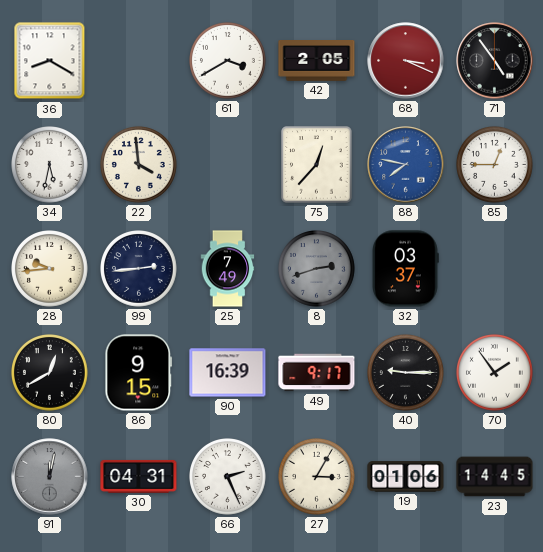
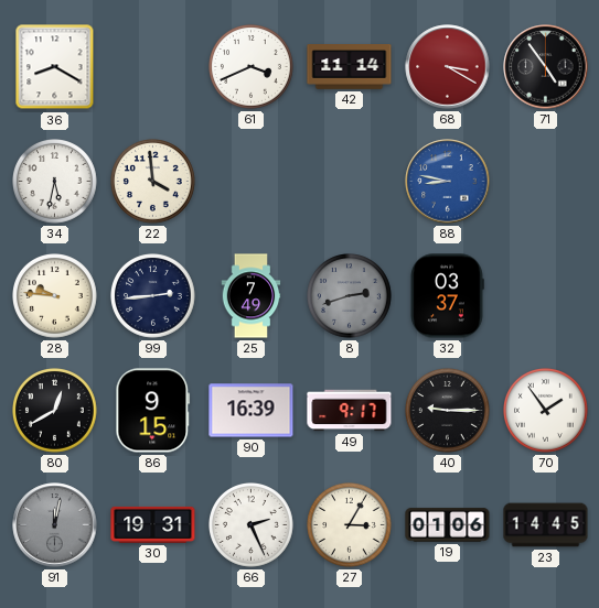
61: 3:40 -> 3:41
42: 2:05 -> 11:14
68: 3:19 -> 3:20
75: 12:37 -> none
88: 7:47 -> 8:47
85: 12:45 -> none
28: 9:44 -> 9:46
30: 04:31 -> 19:31
